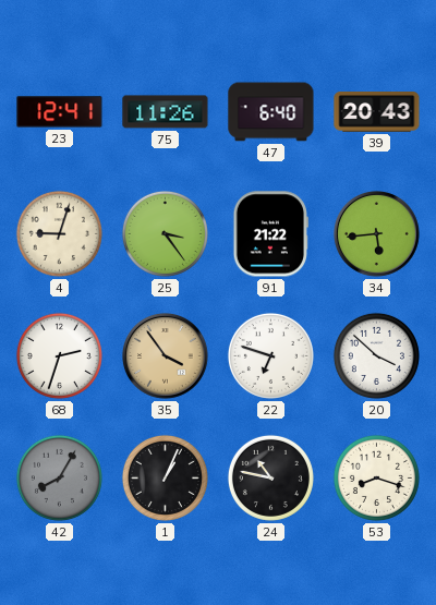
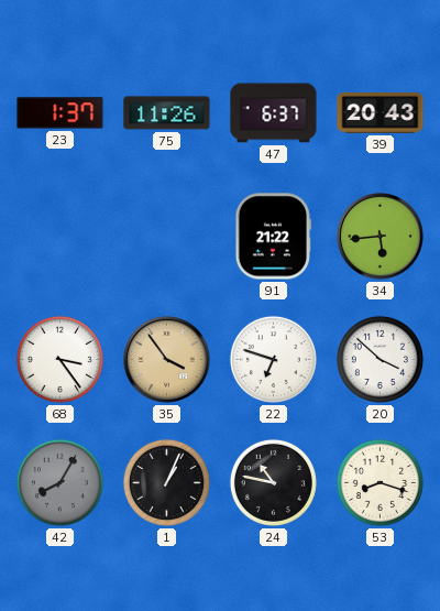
23: 12:41 -> 1:37
47: 6:40 -> 6:37
4: 9:03 -> none
25: 3:24 -> none
68: 2:33 -> 3:24
